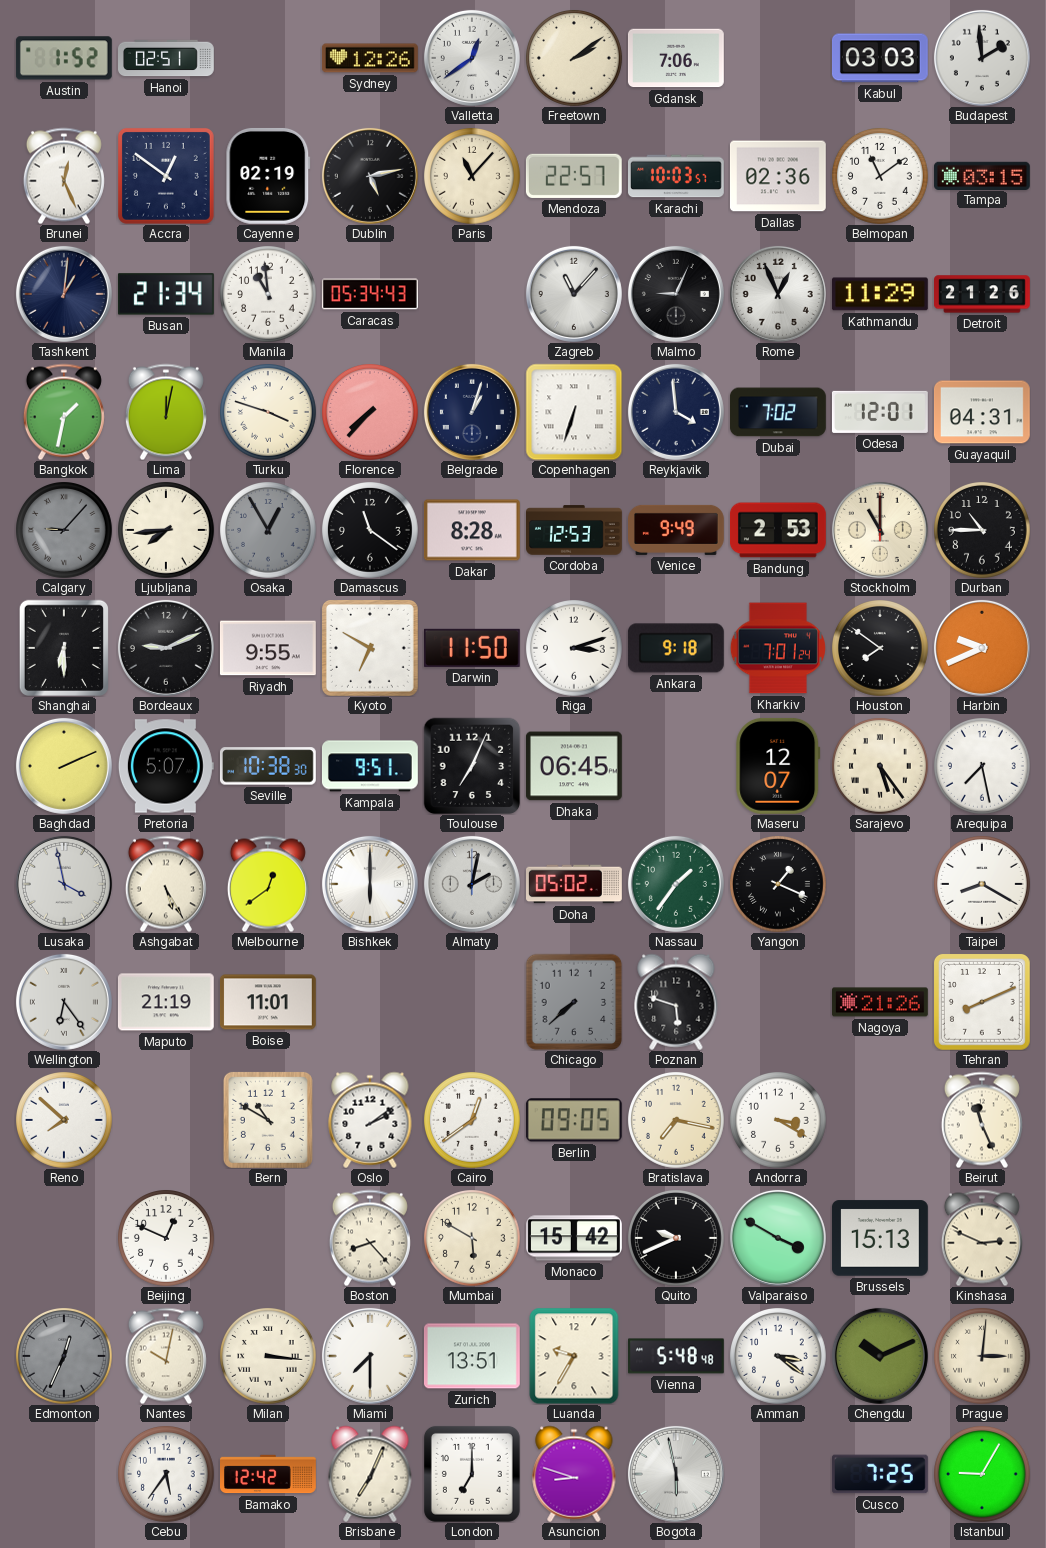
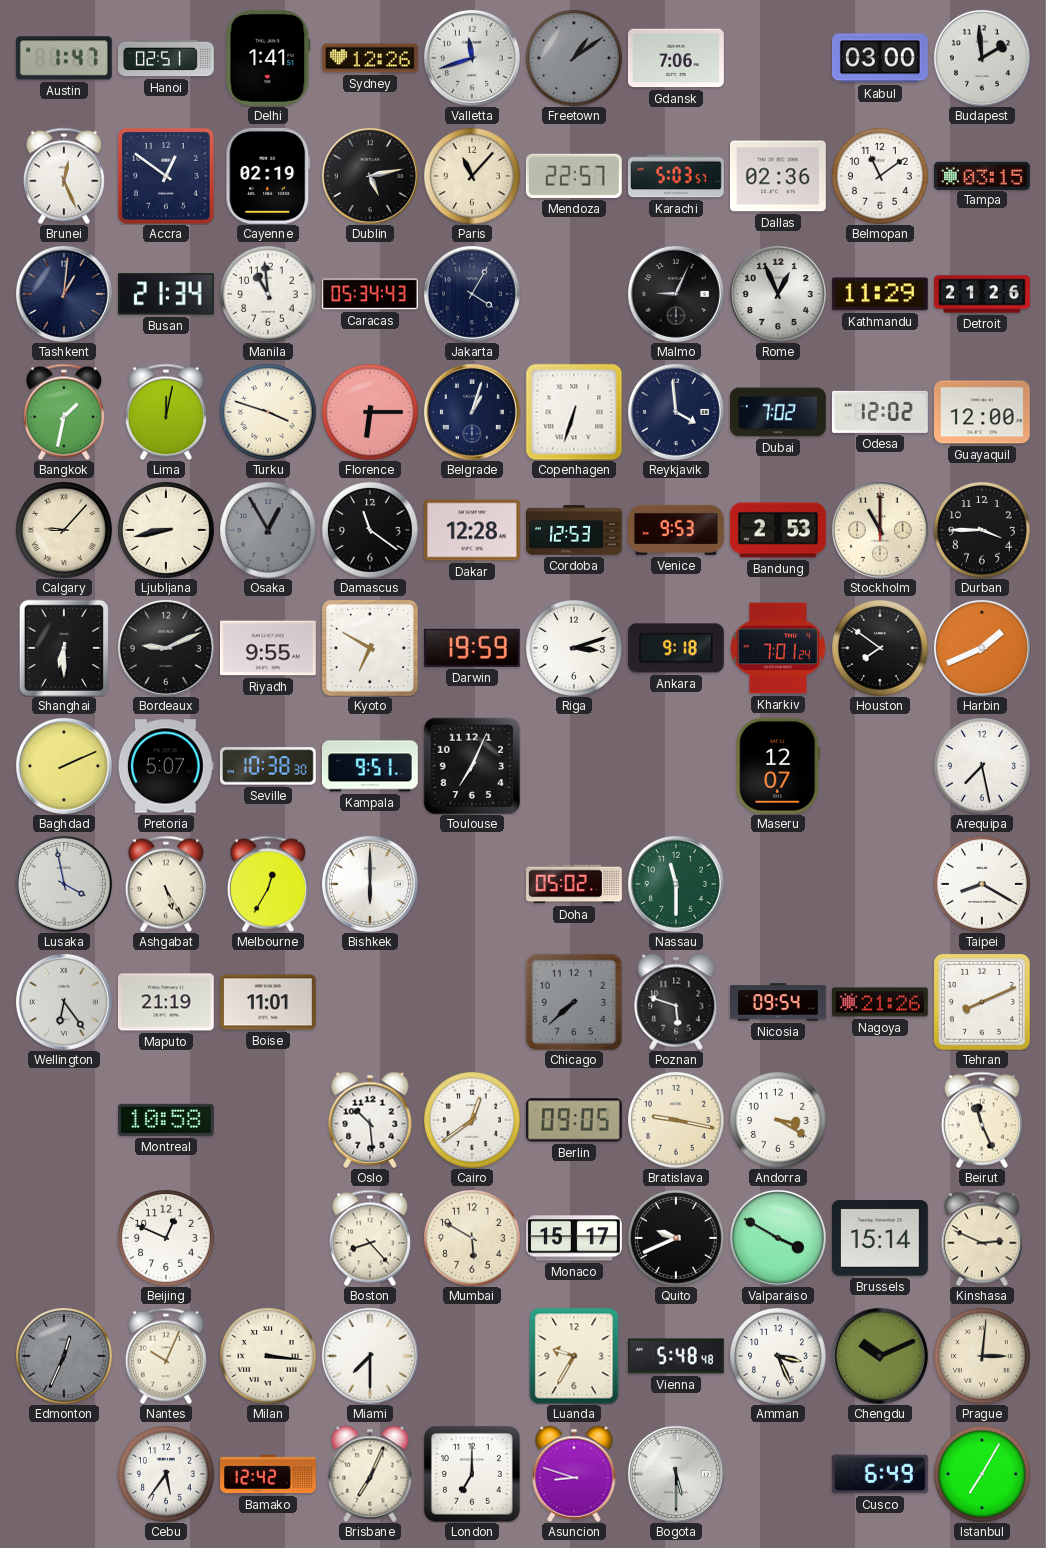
Austin: 1:52 -> 1:47
Delhi: none -> 1:41
Valletta: 12:39 -> 11:42
Freetown: 2:09 -> 1:09
Freetown dial: cream -> grey
Kabul: 03:03 -> 03:00
Karachi: 10:03 -> 5:03
Jakarta: none -> 4:05
Zagreb: 11:07 -> none
Florence: 7:37 -> 6:15
Odesa: 12:01 -> 12:02
Guayaquil: 04:31 -> 12:00
Calgary dial: grey -> cream
Ljubljana: 7:44 -> 8:43
Dakar: 8:28 -> 12:28
Venice: 9:49 -> 9:53
Durban: 10:45 -> 3:45
Darwin: 11:50 -> 19:59
Harbin: 9:41 -> 1:41
Dhaka: 06:45 -> none
Sarajevo: 5:24 -> none
Melbourne: 12:39 -> 12:35
Almaty: 2:02 -> none
Nassau: 1:36 -> 11:30
Yangon: 1:19 -> none
Nicosia: none -> 09:54
Reno: 7:52 -> none
Montreal: none -> 10:58
Bern: 10:50 -> none
Oslo: 2:09 -> 10:29
Bratislava: 7:17 -> 9:17
Monaco: 15:42 -> 15:17
Brussels: 15:13 -> 15:14
Nantes: 10:02 -> 10:04
Zurich: 13:51 -> none
Amman: 3:21 -> 3:26
Bogota: 5:58 -> 5:30
Cusco: 7:25 -> 6:49
Istanbul: 9:05 -> 7:05
